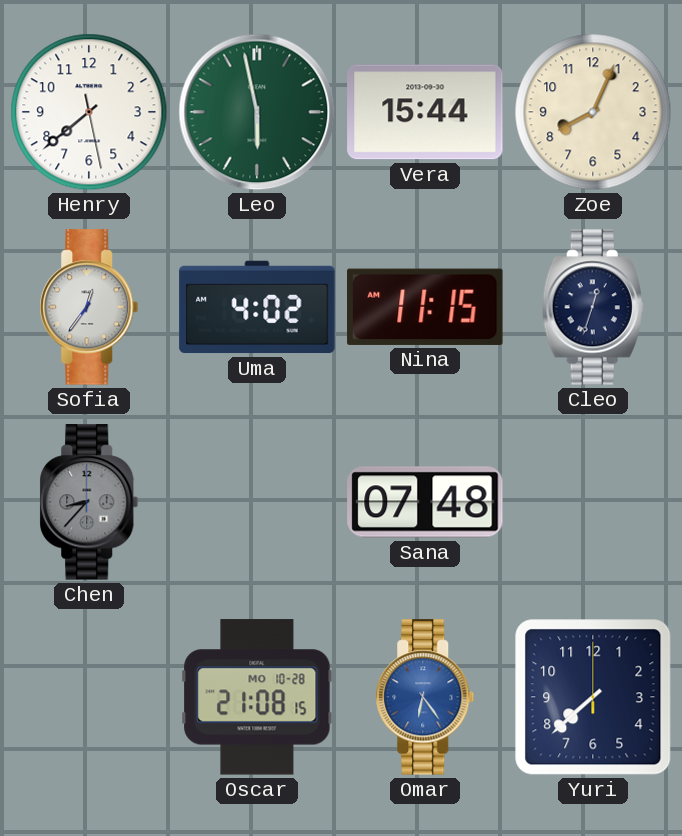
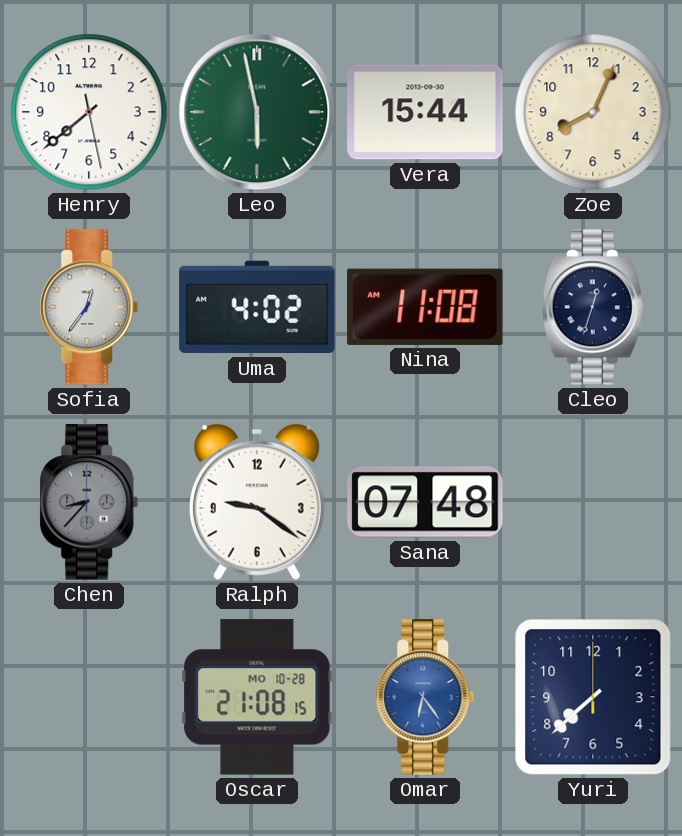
Nina: 11:15 -> 11:08
Ralph: none -> 9:21
